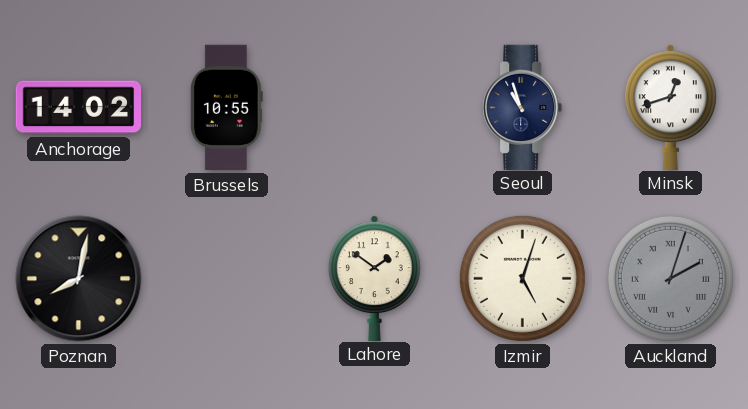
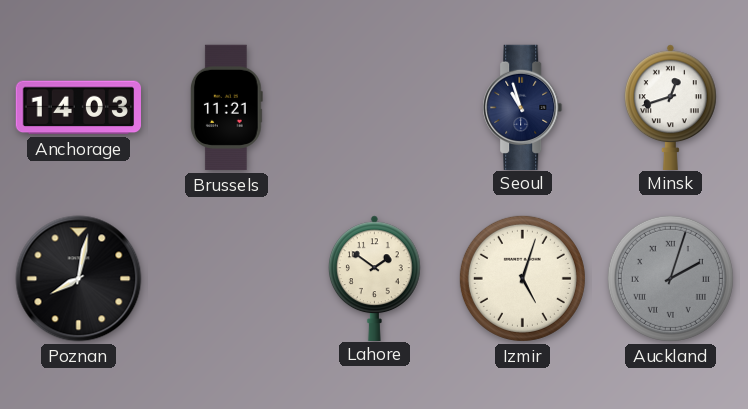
Anchorage: 14:02 -> 14:03
Brussels: 10:55 -> 11:21
